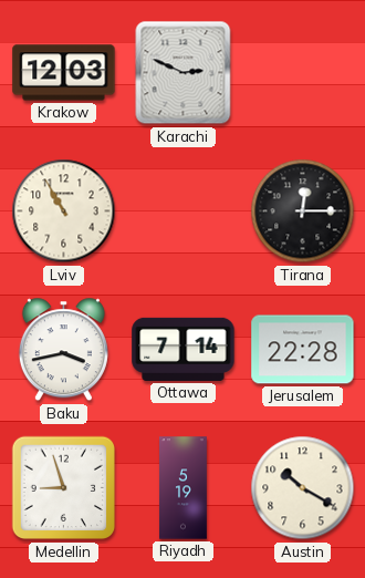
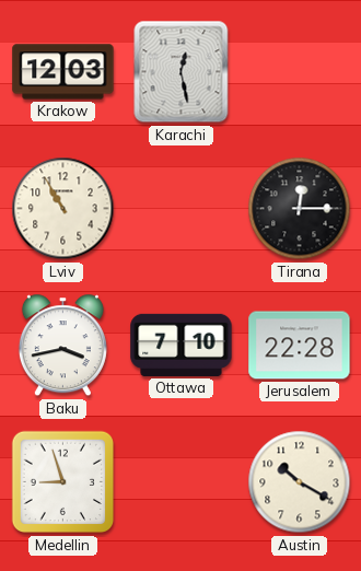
Karachi: 2:49 -> 12:28
Ottawa: 7:14 -> 7:10
Riyadh: 5:19 -> none
